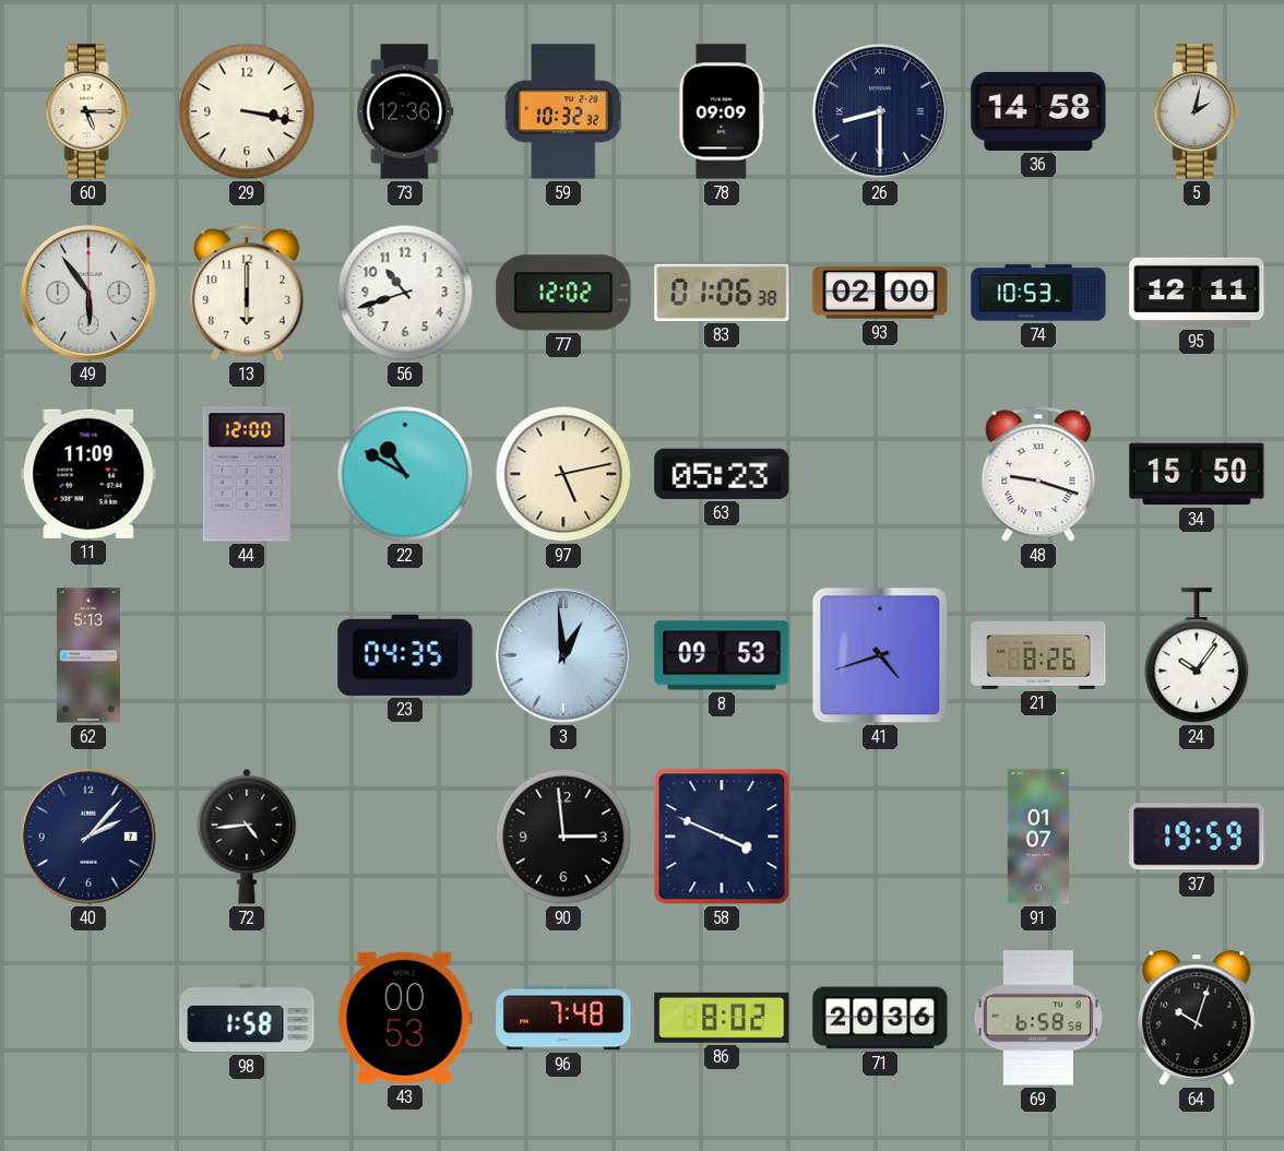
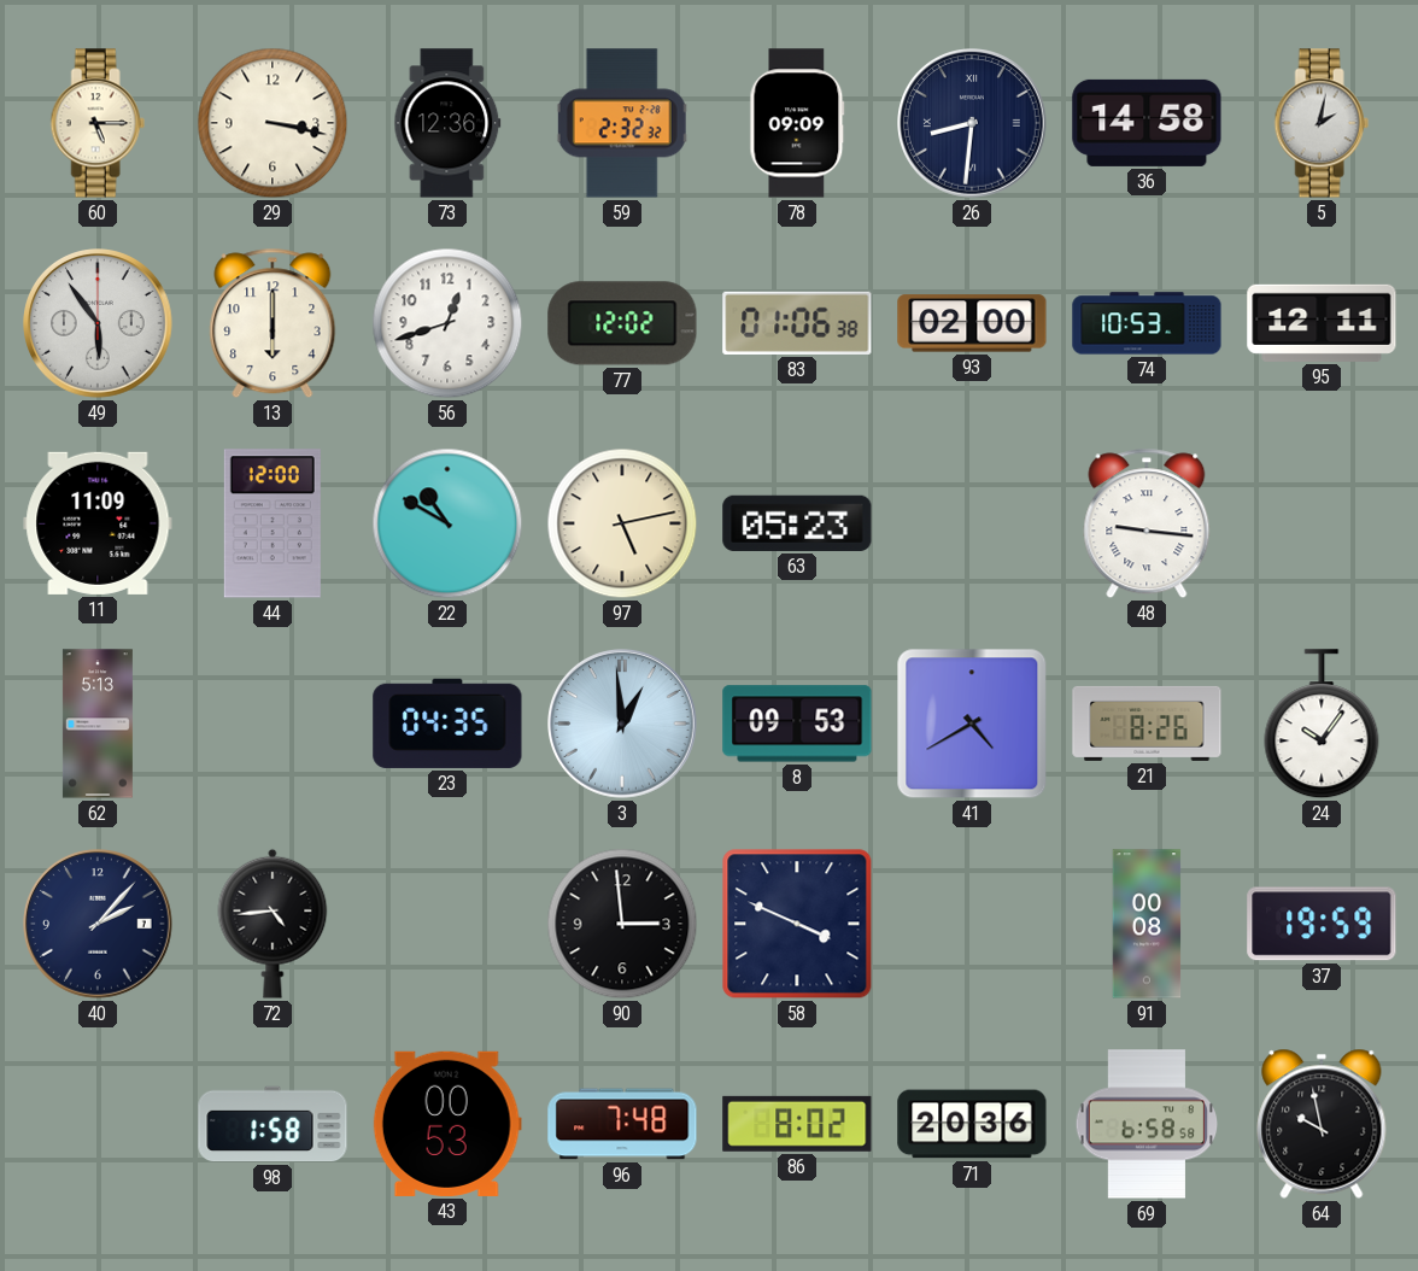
59: 10:32 -> 2:32
26: 8:30 -> 8:31
56: 10:42 -> 12:42
48: 9:18 -> 9:16
34: 15:50 -> none
41: 4:42 -> 4:40
91: 01:07 -> 00:08
64: 10:03 -> 9:58
